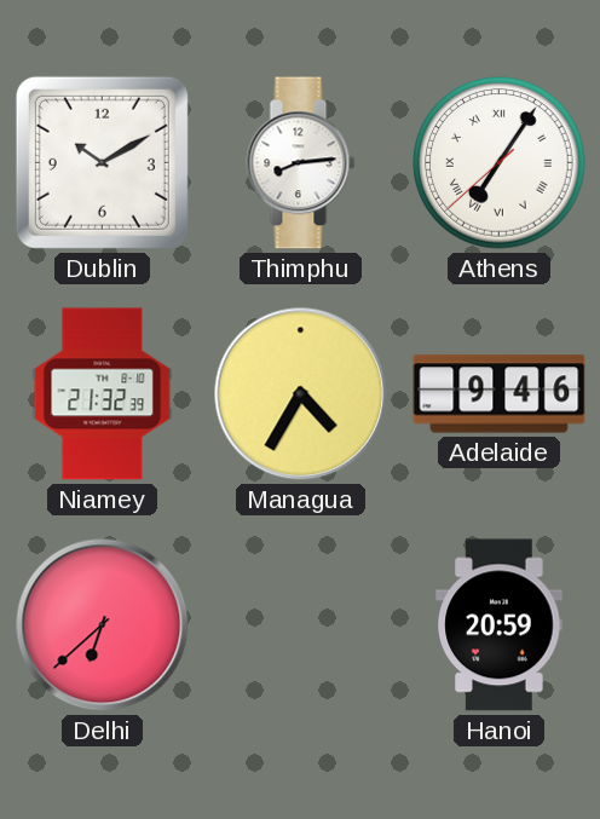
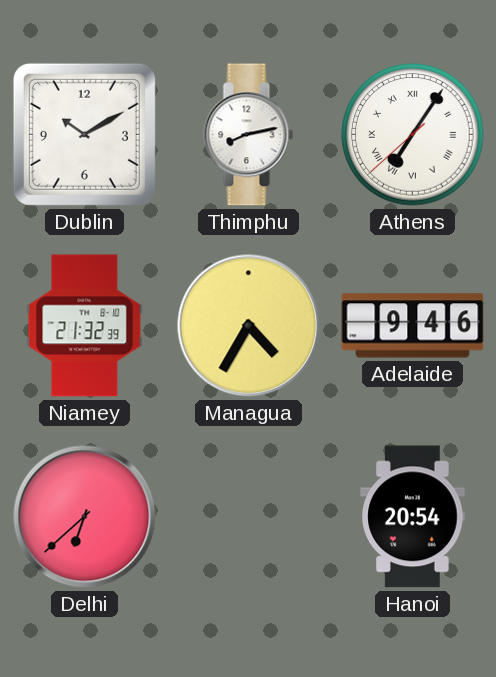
Thimphu: 8:14 -> 8:13
Hanoi: 20:59 -> 20:54
